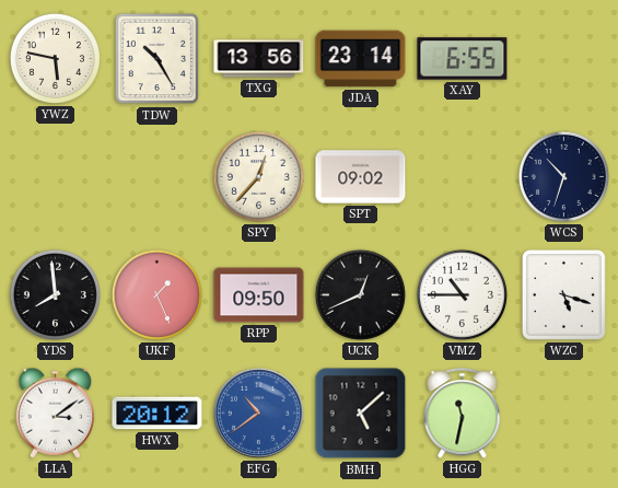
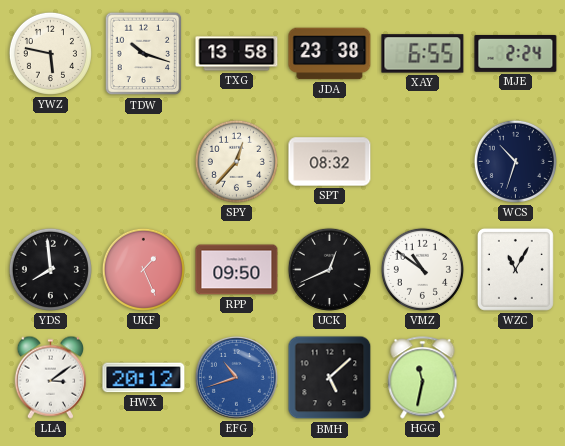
TDW: 10:25 -> 10:18
TXG: 13:56 -> 13:58
JDA: 23:14 -> 23:38
MJE: none -> 2:24
SPT: 09:02 -> 08:32
VMZ: 10:45 -> 10:51
WZC: 5:18 -> 11:05
EFG: 10:39 -> 10:42
